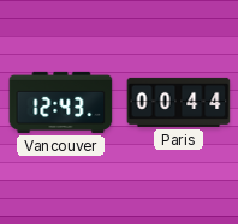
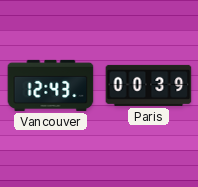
Paris: 00:44 -> 00:39
